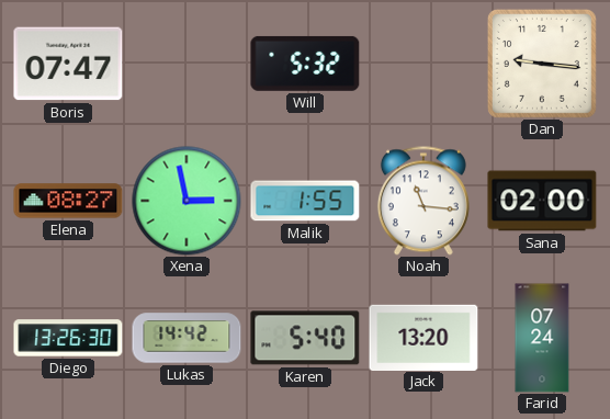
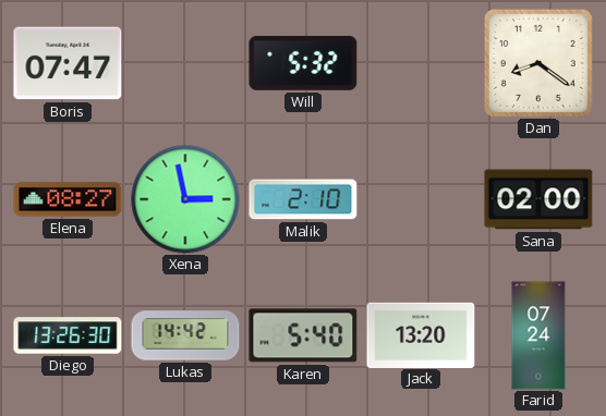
Dan: 9:16 -> 8:21
Malik: 1:55 -> 2:10
Noah: 11:16 -> none
